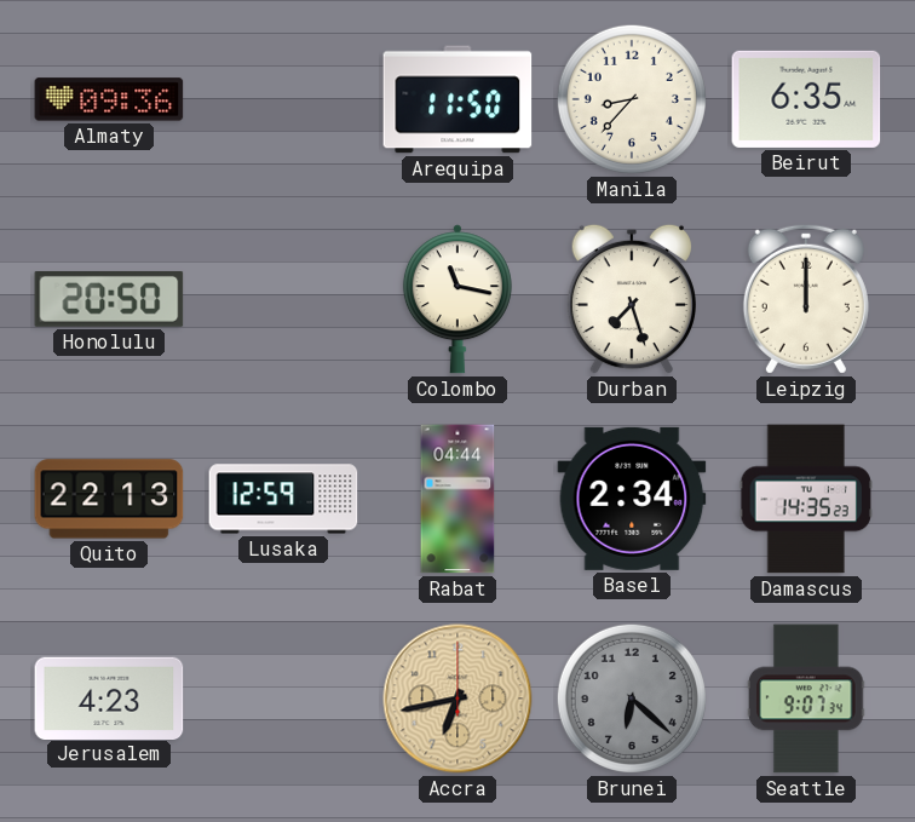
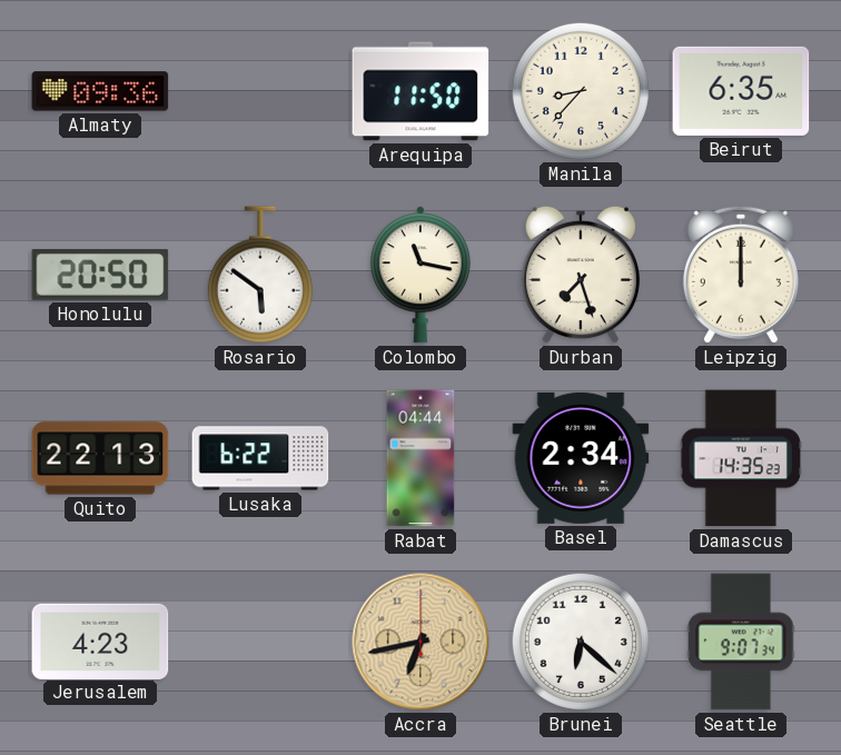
Rosario: none -> 5:51
Lusaka: 12:59 -> 6:22
Brunei dial: grey -> white
